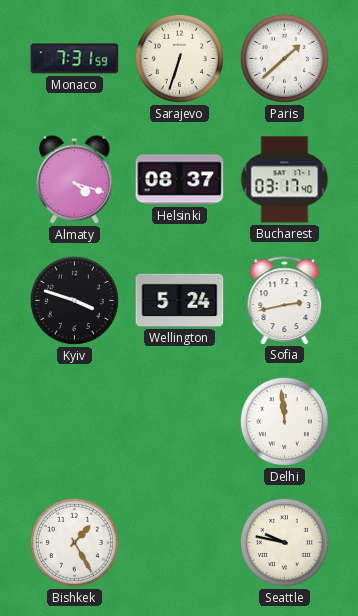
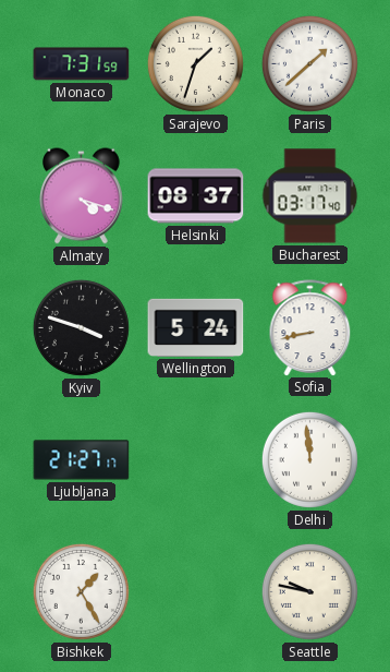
Sarajevo: 6:33 -> 1:33
Sofia: 2:43 -> 8:43
Ljubljana: none -> 21:27
